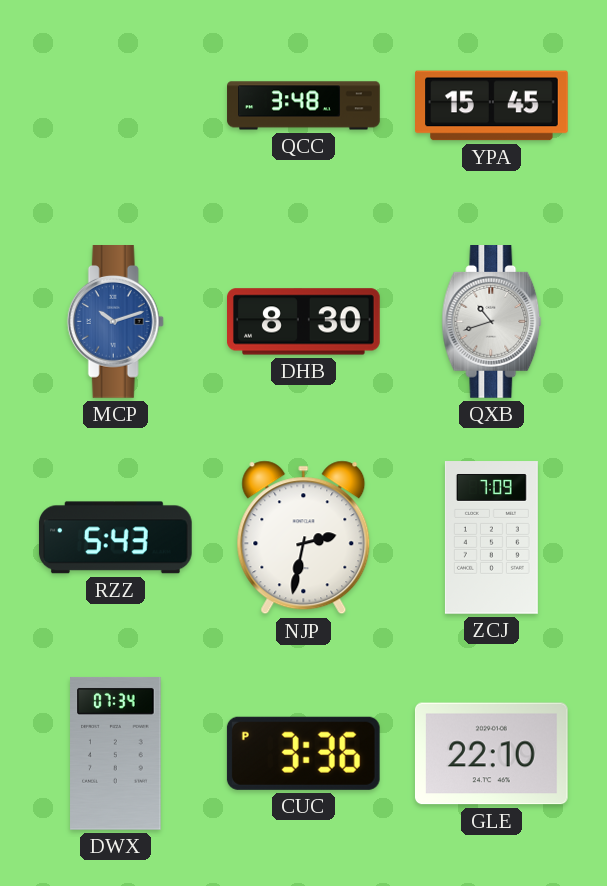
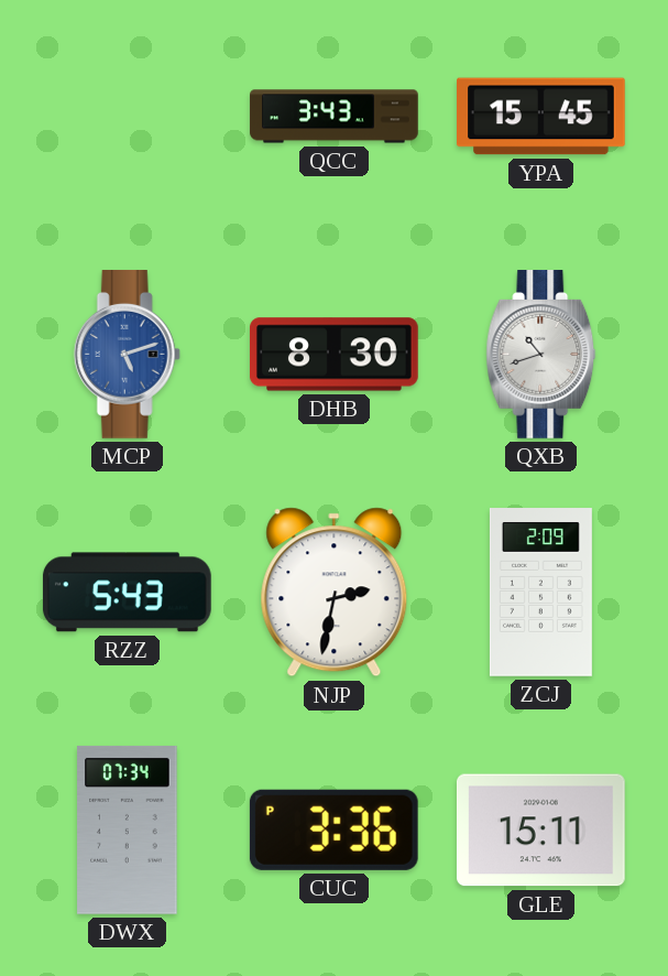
QCC: 3:48 -> 3:43
MCP: 10:12 -> 5:12
ZCJ: 7:09 -> 2:09
GLE: 22:10 -> 15:11
